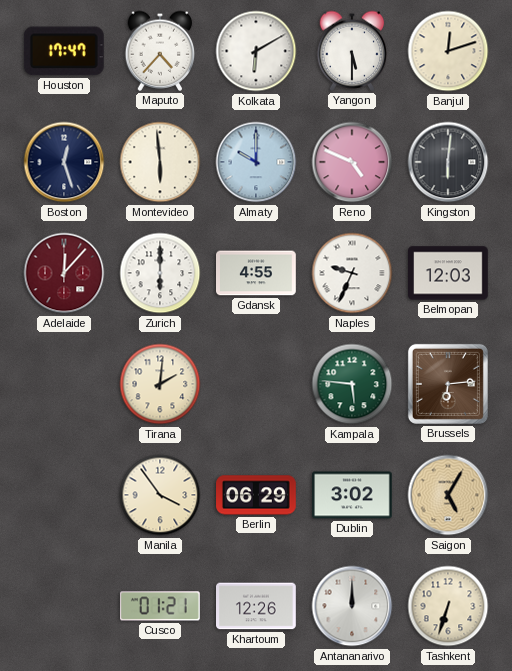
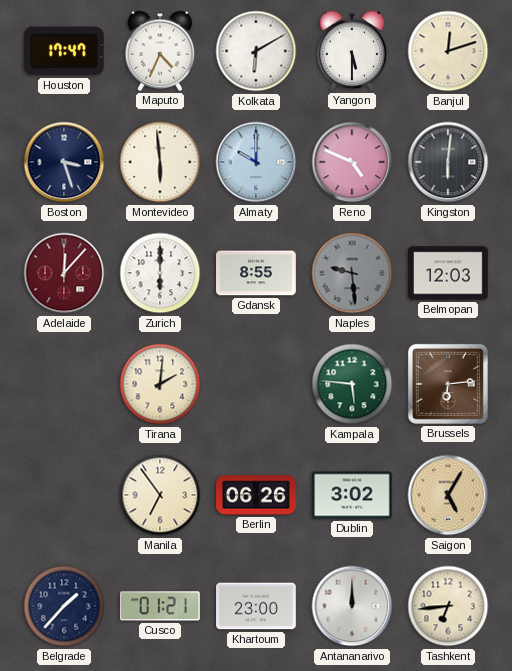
Maputo: 4:37 -> 4:34
Boston: 12:27 -> 3:27
Gdansk: 4:55 -> 8:55
Naples: 9:34 -> 9:29
Naples dial: white -> grey
Manila: 3:54 -> 6:54
Berlin: 06:29 -> 06:26
Belgrade: none -> 1:37
Khartoum: 12:26 -> 23:00
Tashkent: 6:33 -> 6:44
